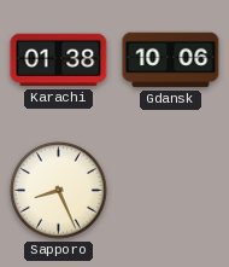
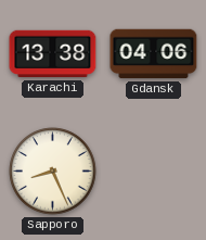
Karachi: 01:38 -> 13:38
Gdansk: 10:06 -> 04:06
